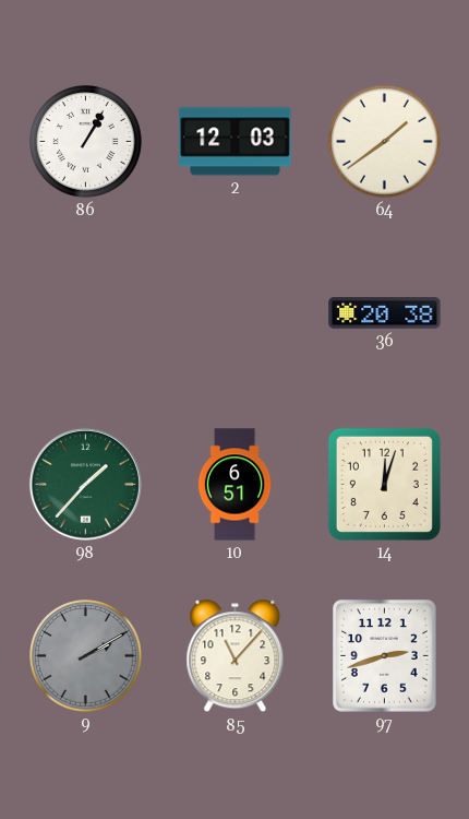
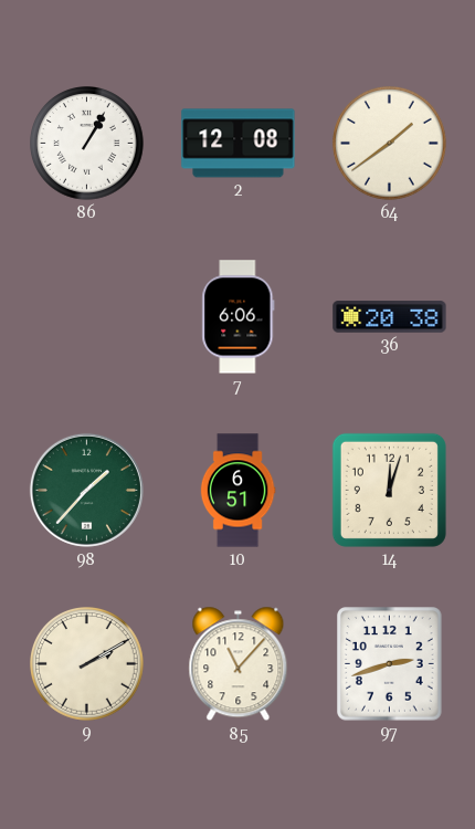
2: 12:03 -> 12:08
7: none -> 6:06
9 dial: grey -> cream
